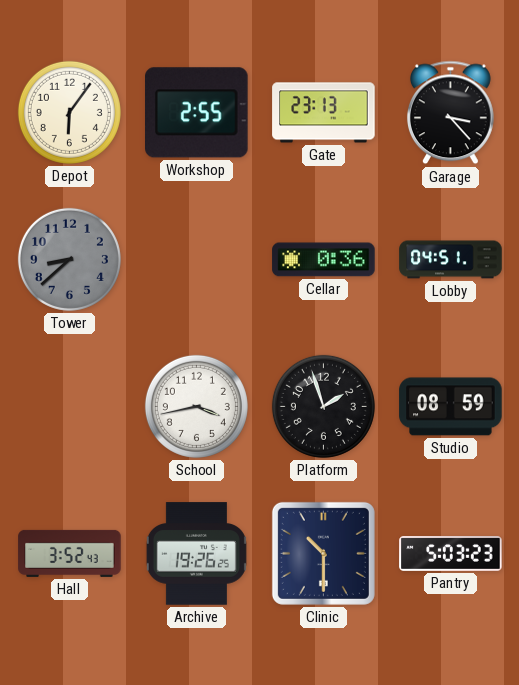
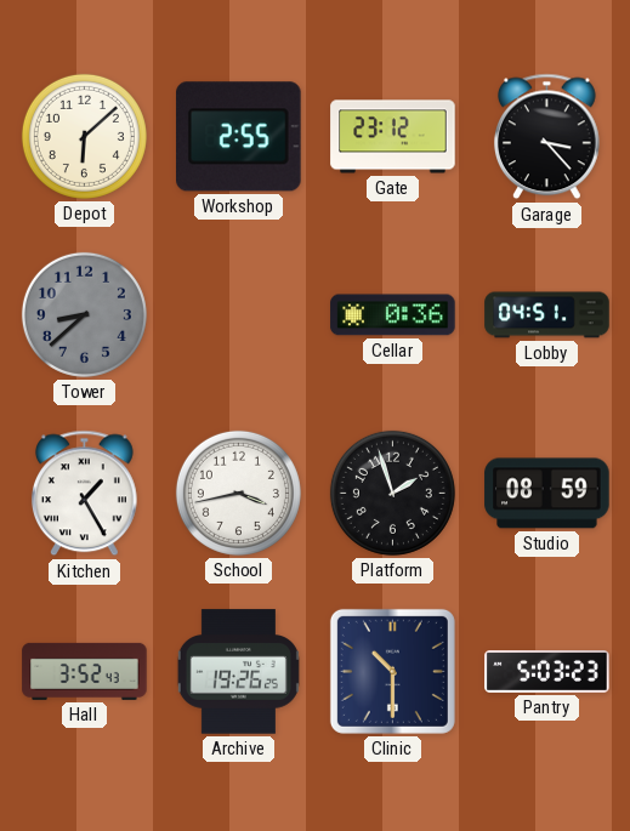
Depot: 6:06 -> 6:08
Gate: 23:13 -> 23:12
Kitchen: none -> 1:25
